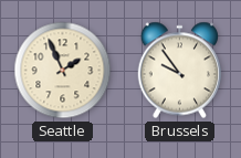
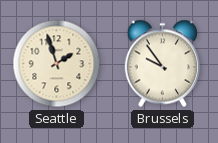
Seattle: 1:56 -> 1:57
